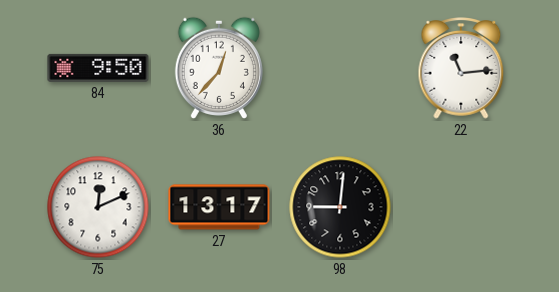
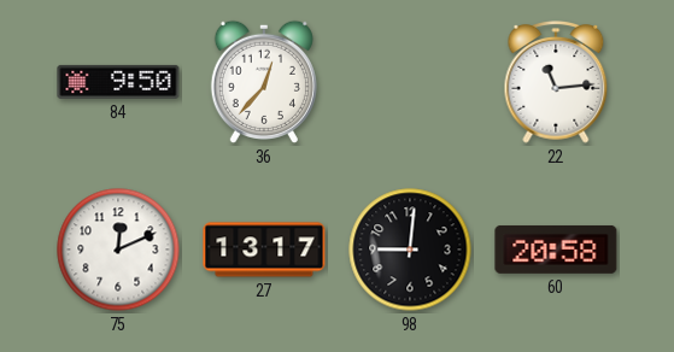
60: none -> 20:58
